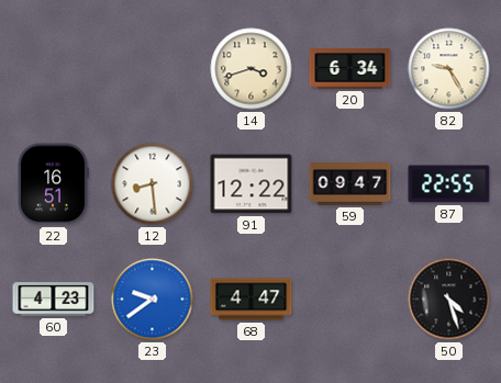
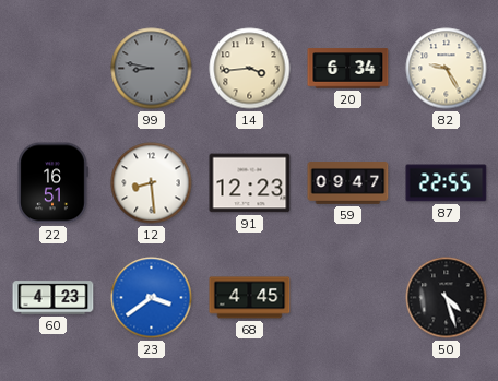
99: none -> 8:47
14: 3:42 -> 3:44
91: 12:22 -> 12:23
23: 9:39 -> 3:39
68: 4:47 -> 4:45
